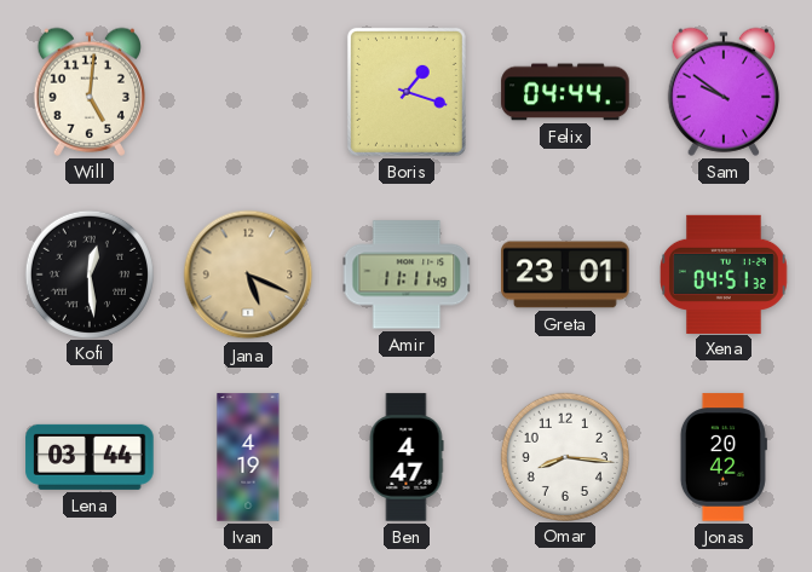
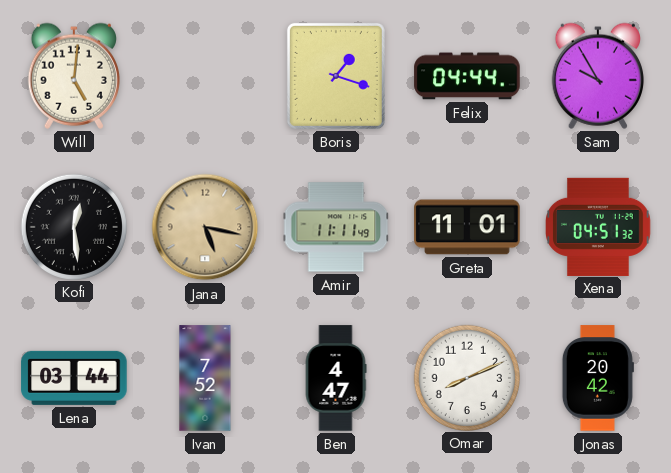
Sam: 9:51 -> 9:55
Jana: 5:19 -> 5:17
Greta: 23:01 -> 11:01
Ivan: 4:19 -> 7:52
Omar: 8:16 -> 8:11
